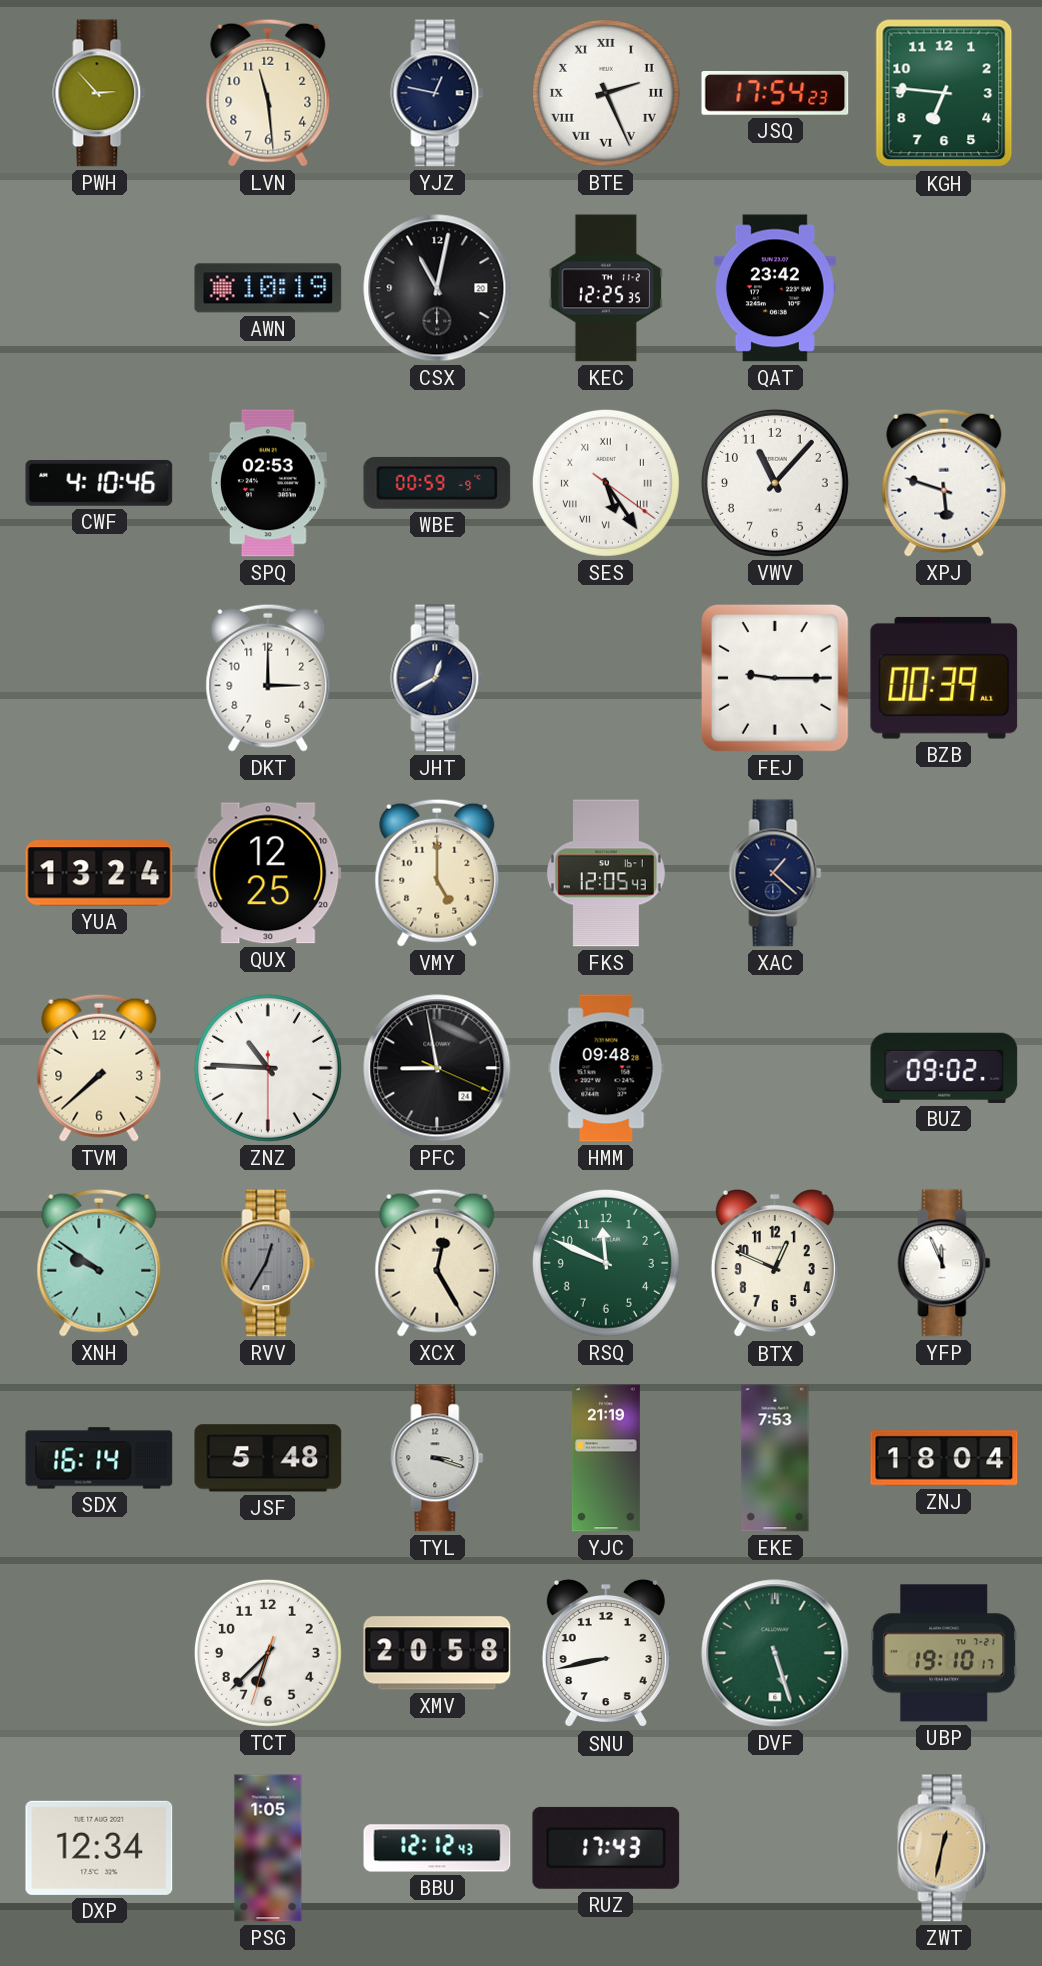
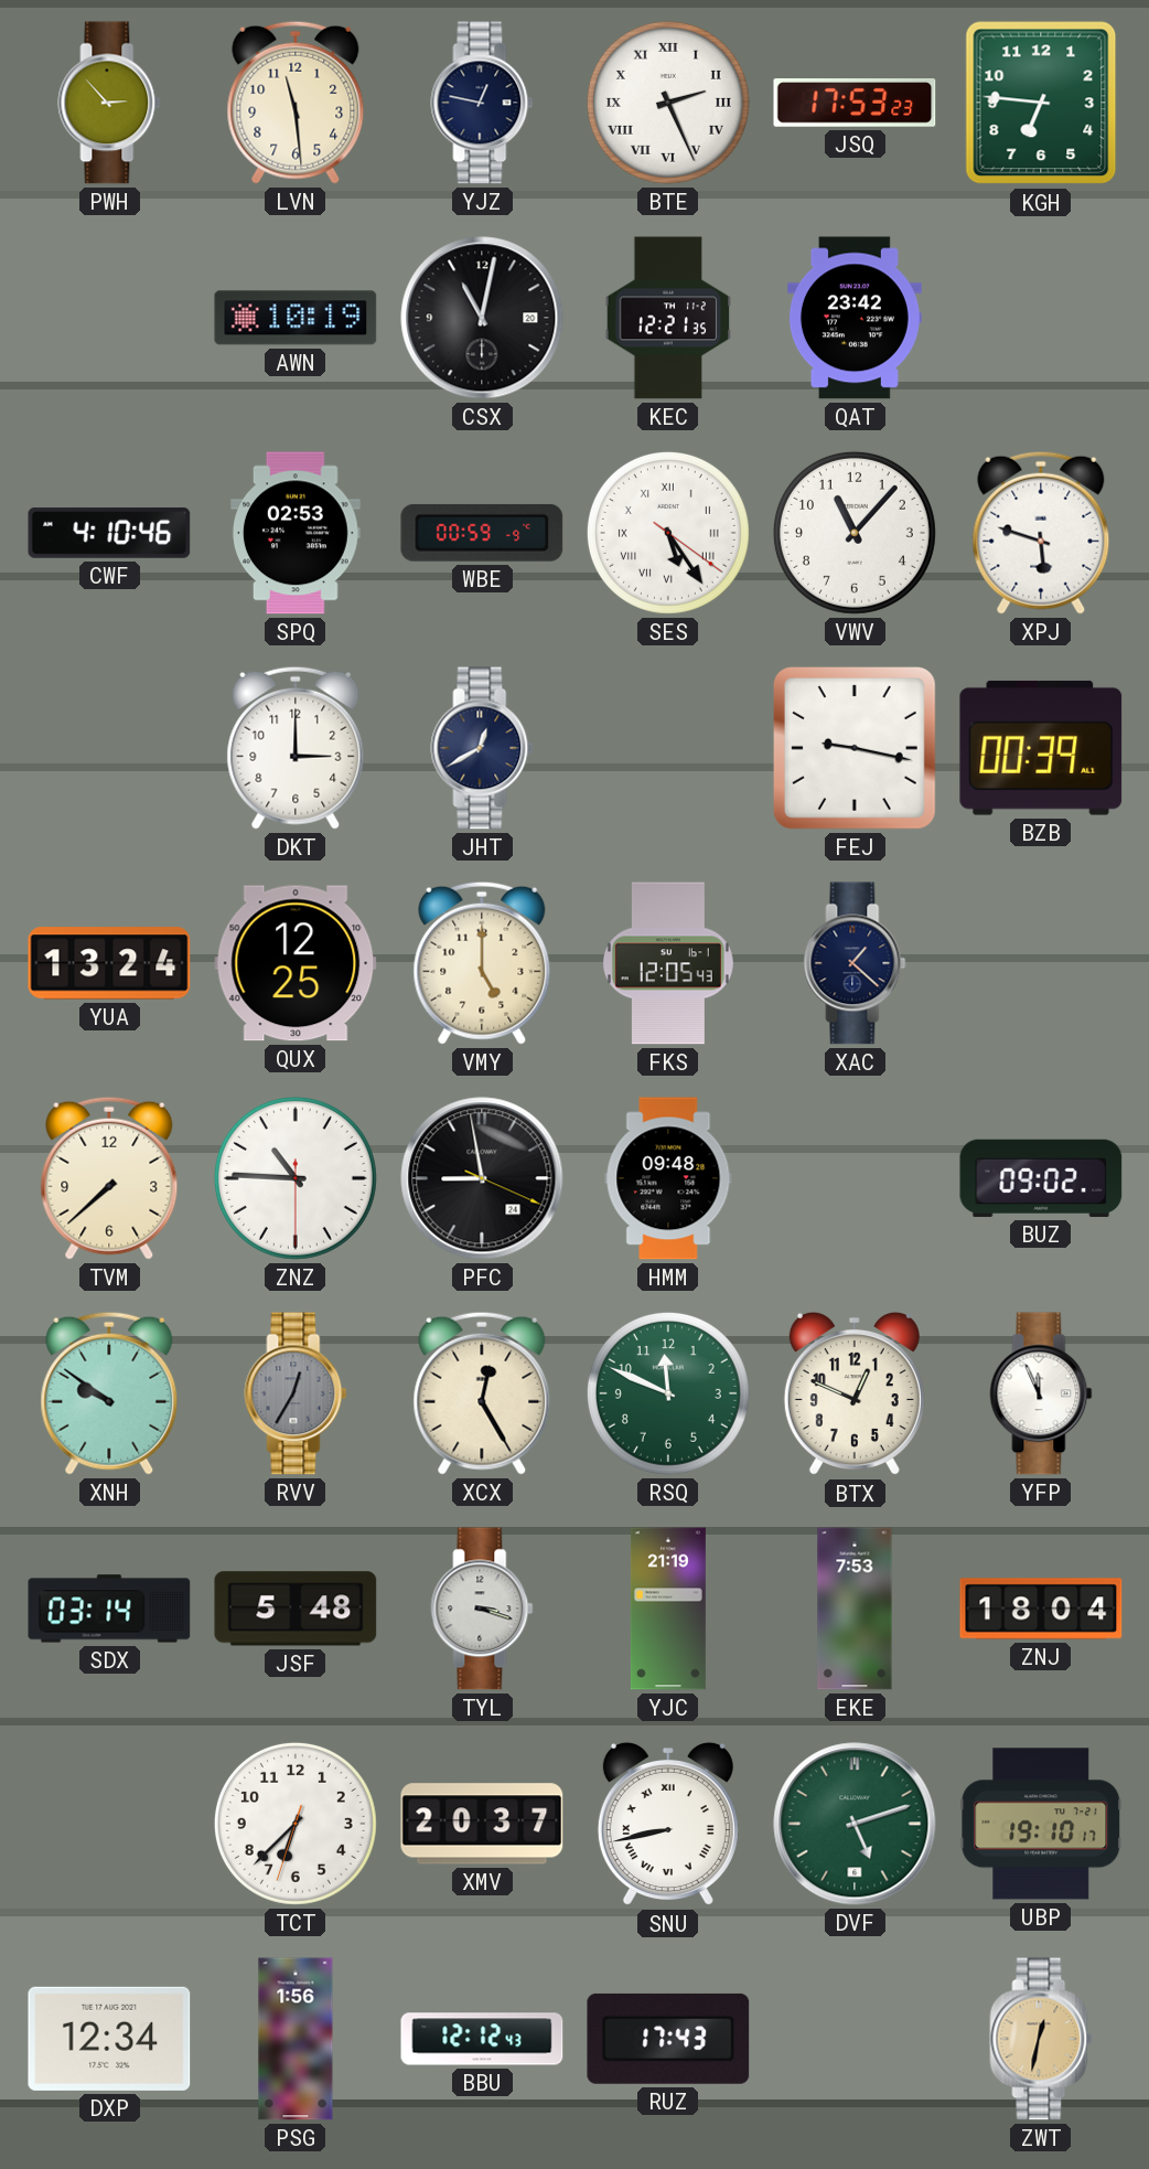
JSQ: 17:54 -> 17:53
KEC: 12:25 -> 12:21
FEJ: 9:15 -> 9:17
SDX: 16:14 -> 03:14
XMV: 20:58 -> 20:37
SNU numerals: Arabic -> Roman
DVF: 5:27 -> 5:12
PSG: 1:05 -> 1:56
